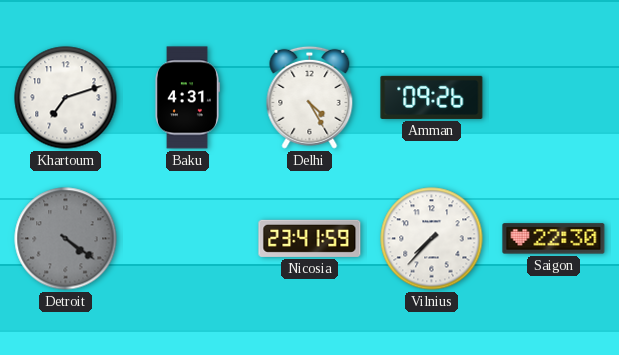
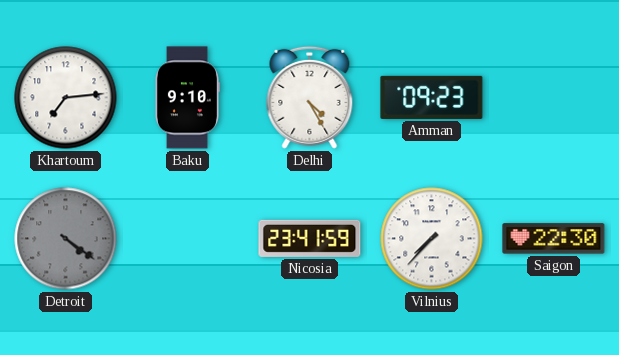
Khartoum: 7:12 -> 7:14
Baku: 4:31 -> 9:10
Amman: 09:26 -> 09:23
